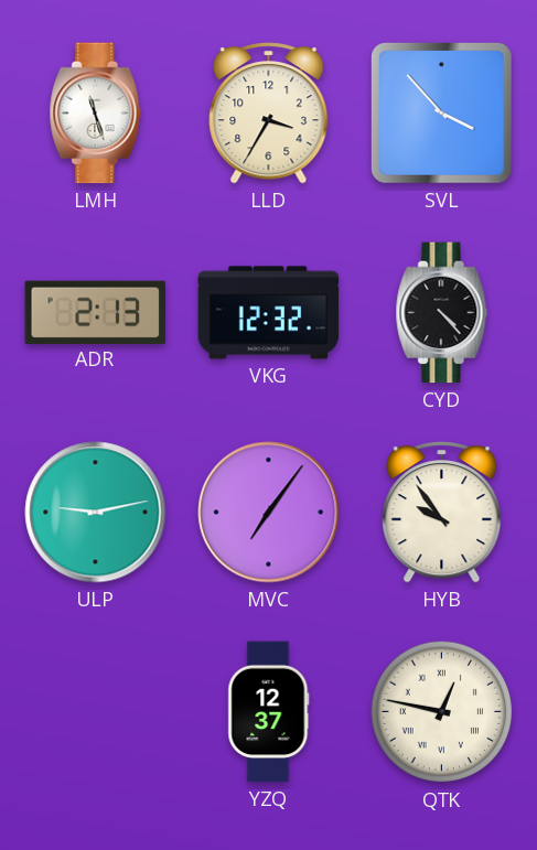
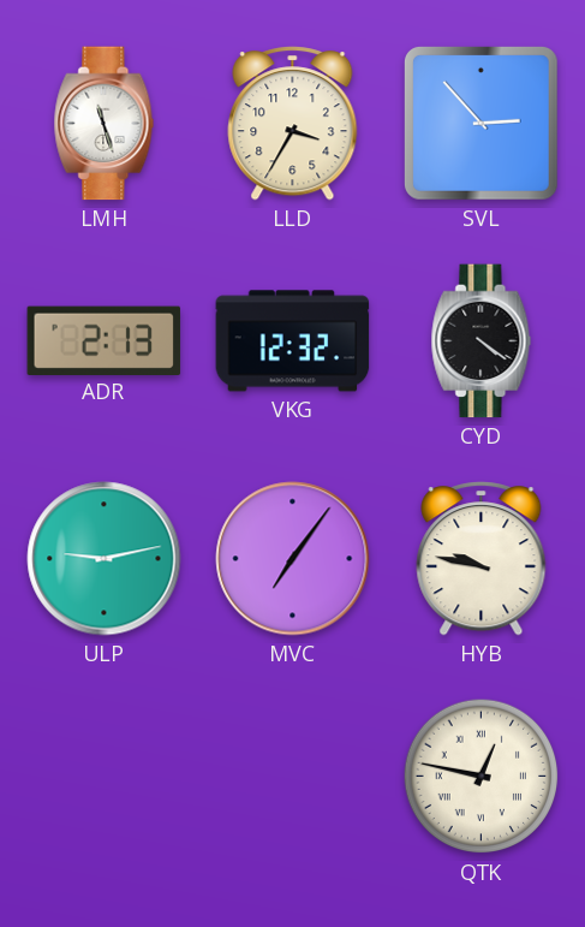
SVL: 3:53 -> 2:53
CYD: 4:23 -> 4:21
HYB: 9:54 -> 9:47
YZQ: 12:37 -> none
